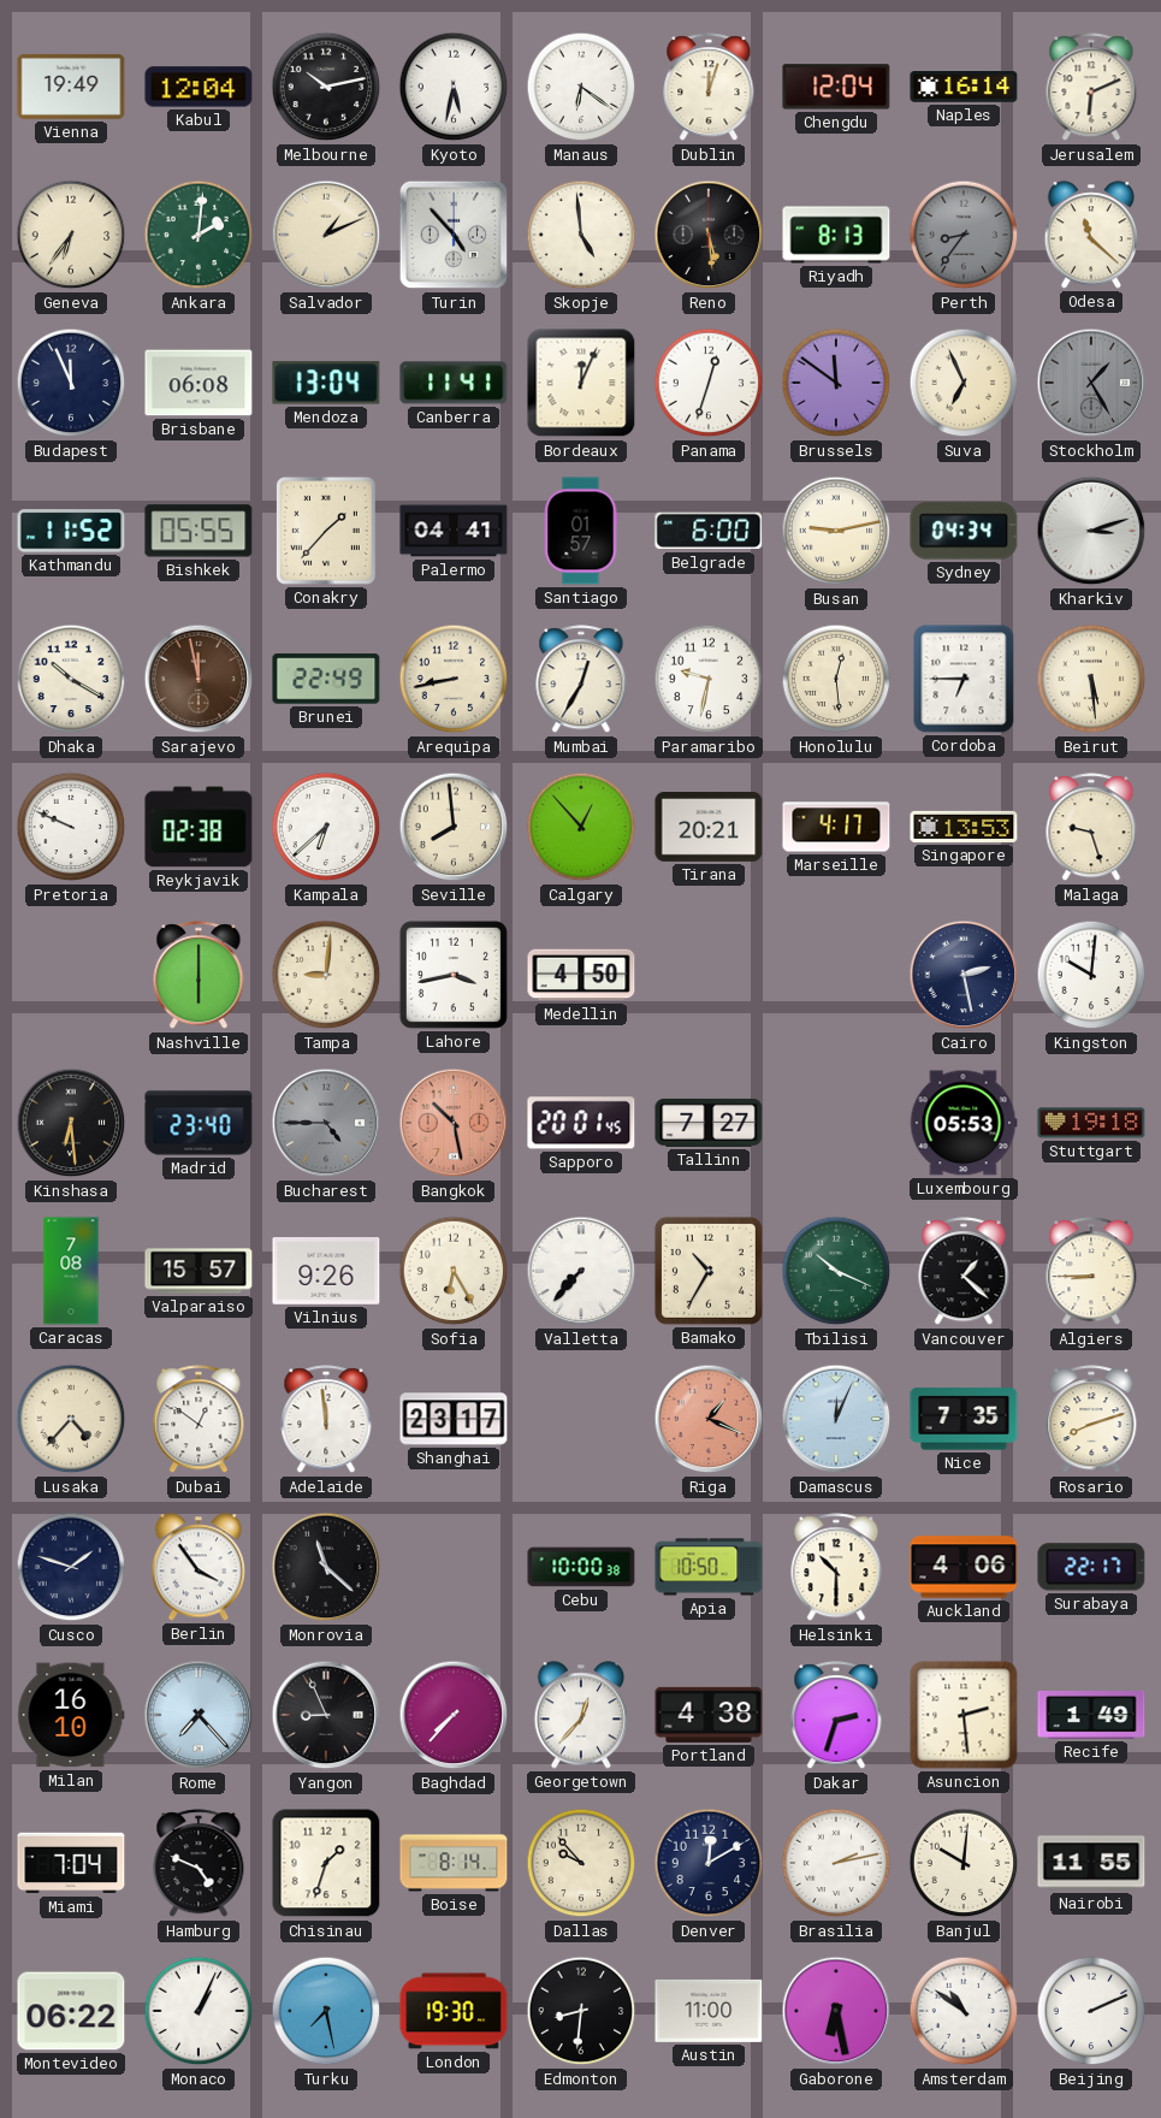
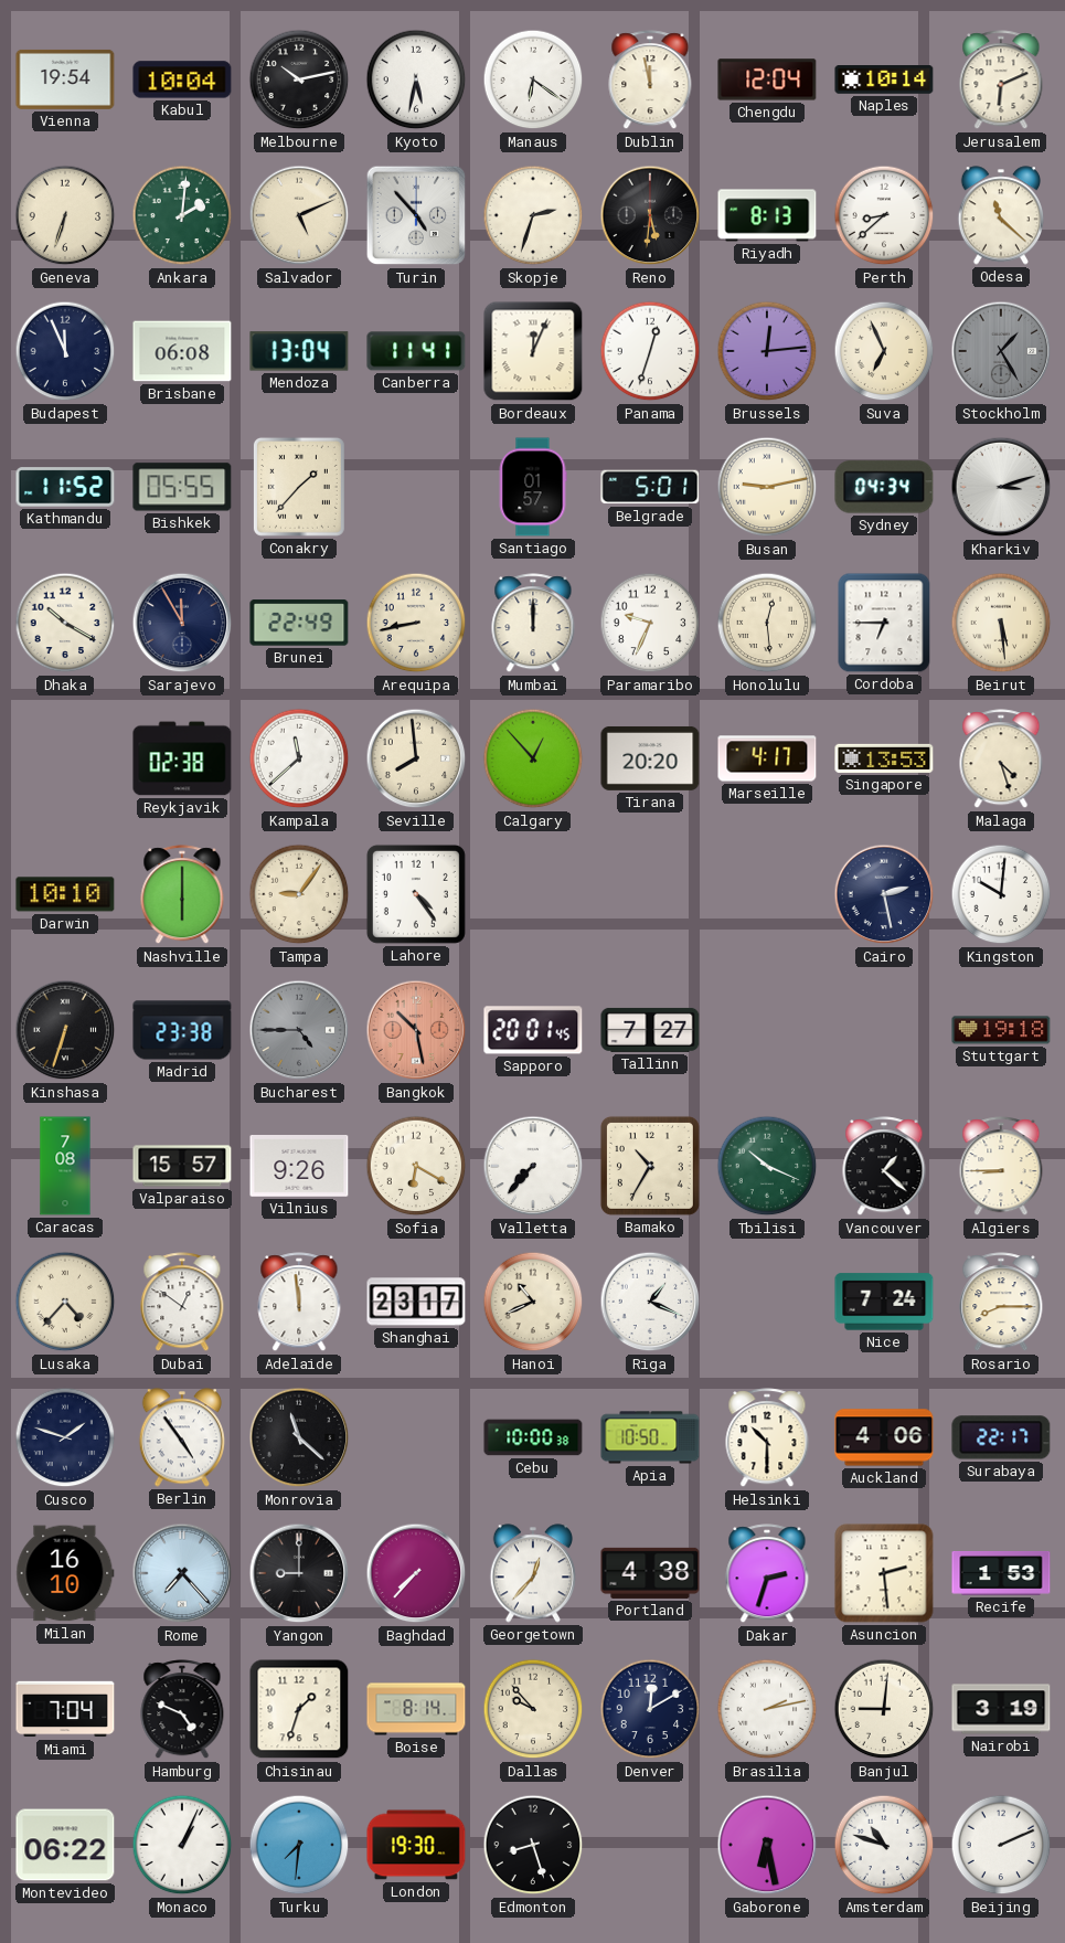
Vienna: 19:49 -> 19:54
Kabul: 12:04 -> 10:04
Dublin: 12:03 -> 11:58
Naples: 16:14 -> 10:14
Geneva: 6:36 -> 6:33
Salvador: 1:11 -> 5:11
Skopje: 4:59 -> 2:33
Reno: 5:29 -> 5:31
Perth: 8:36 -> 8:38
Perth dial: grey -> white
Brussels: 11:51 -> 12:14
Palermo: 04:41 -> none
Belgrade: 6:00 -> 5:01
Sarajevo: 11:58 -> 11:55
Sarajevo dial: brown -> navy
Mumbai: 12:35 -> 12:00
Paramaribo: 9:32 -> 9:34
Pretoria: 9:49 -> none
Kampala: 6:38 -> 11:38
Tirana: 20:21 -> 20:20
Malaga: 9:27 -> 4:27
Darwin: none -> 10:10
Tampa: 9:01 -> 9:06
Lahore: 3:43 -> 4:24
Medellin: 4:50 -> none
Kinshasa: 6:29 -> 6:33
Madrid: 23:40 -> 23:38
Luxembourg: 05:53 -> none
Sofia: 6:25 -> 6:20
Hanoi: none -> 10:41
Riga dial: salmon -> white
Damascus: 12:04 -> none
Nice: 7:35 -> 7:24
Rosario: 8:12 -> 8:15
Berlin: 3:54 -> 4:54
Yangon: 8:56 -> 9:00
Recife: 1:49 -> 1:53
Banjul: 10:01 -> 9:01
Nairobi: 11:55 -> 3:19
Turku: 7:28 -> 7:31
Edmonton: 8:31 -> 8:27
Austin: 11:00 -> none
Amsterdam: 10:51 -> 10:48
